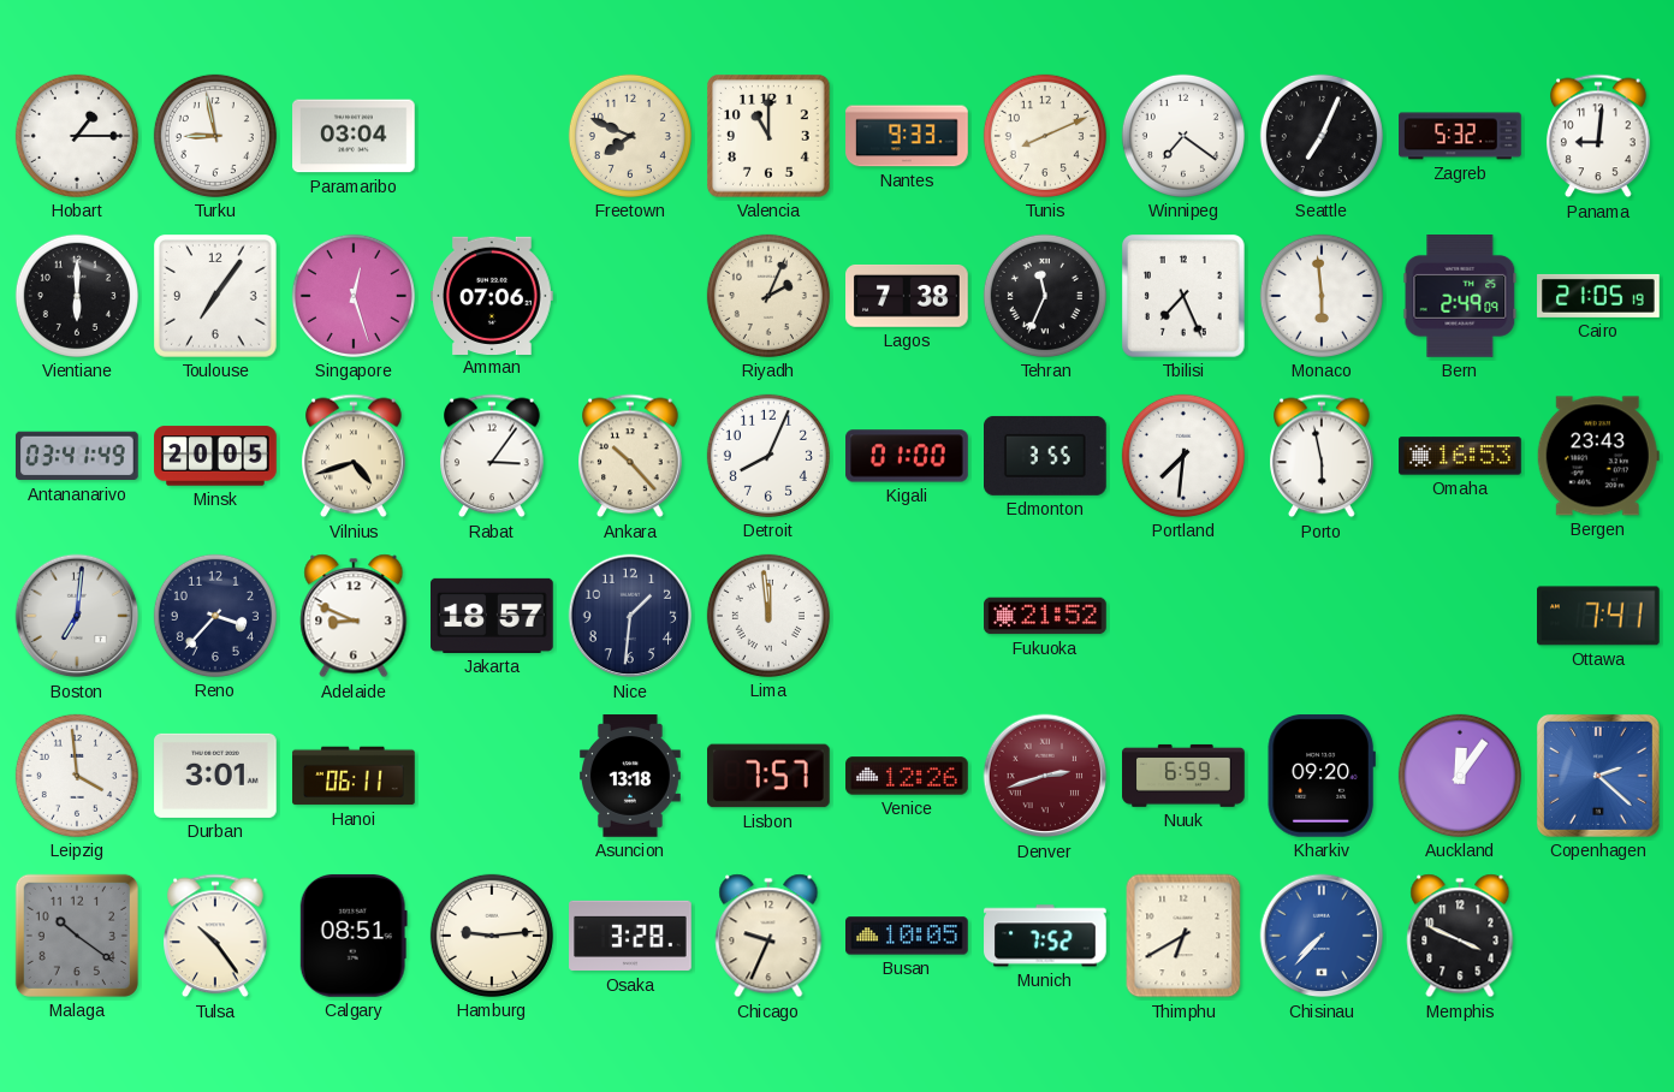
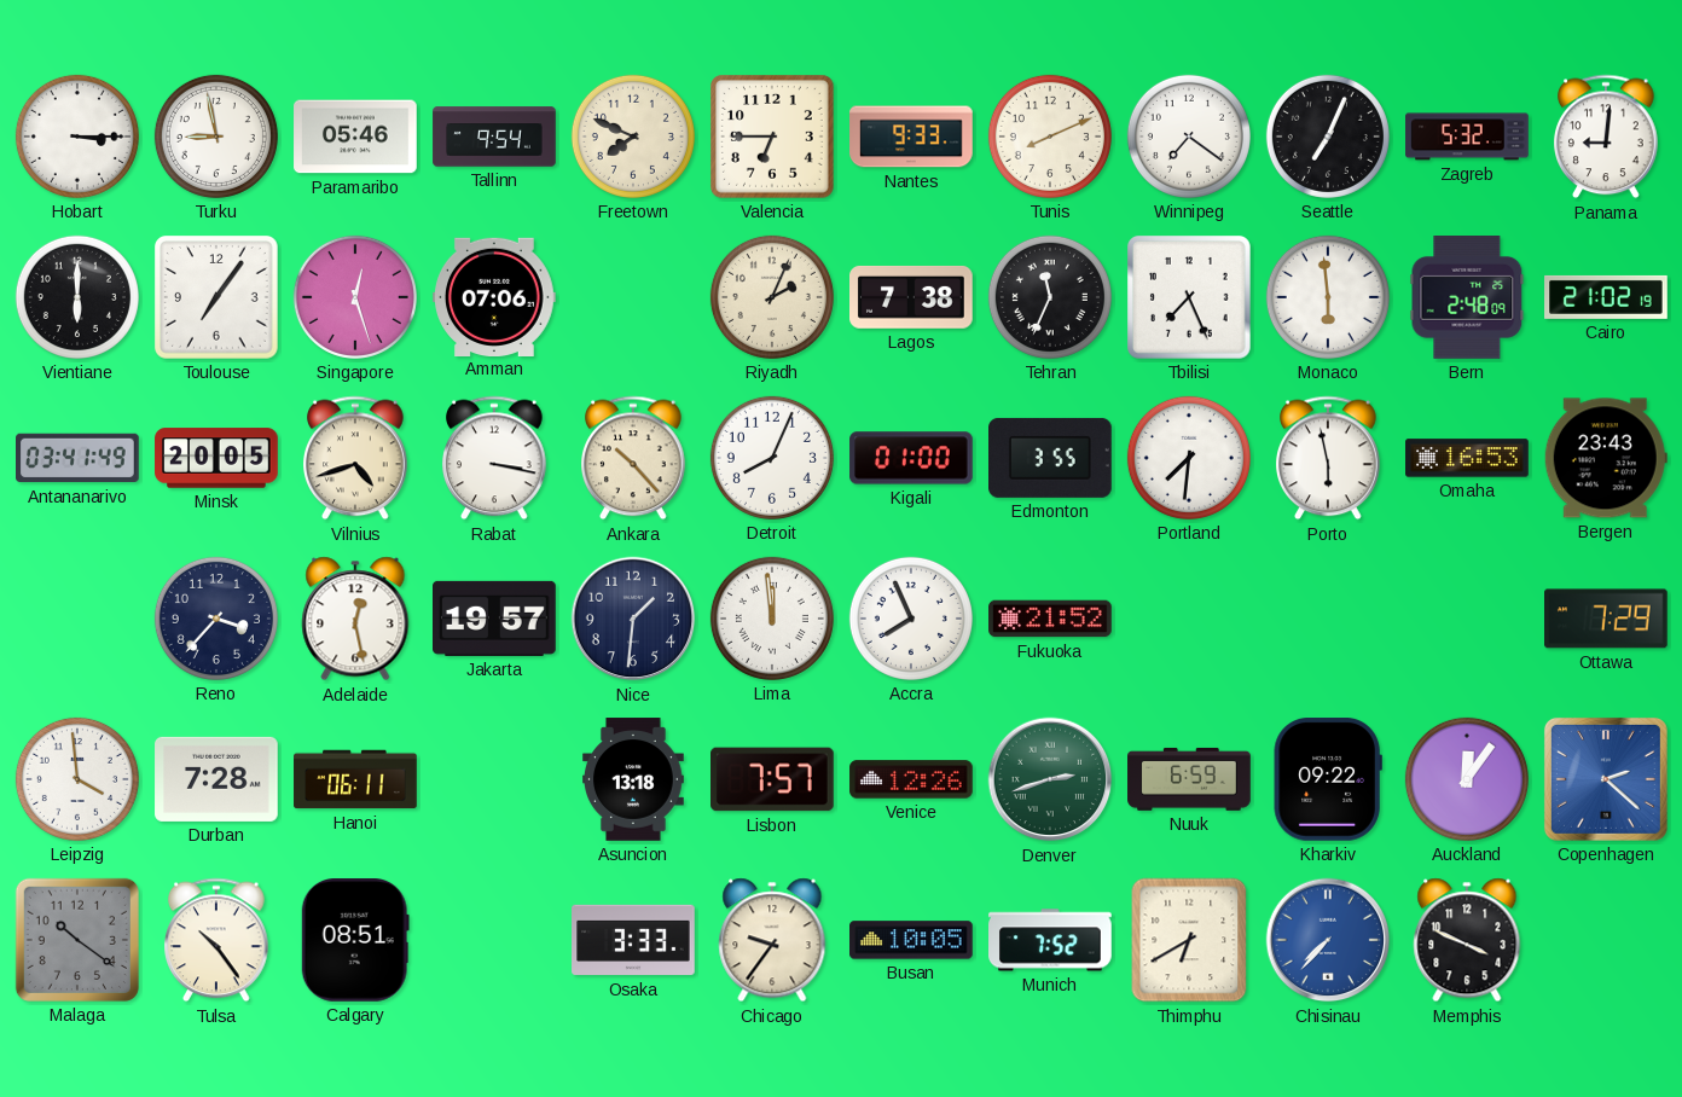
Hobart: 1:15 -> 3:15
Paramaribo: 03:04 -> 05:46
Tallinn: none -> 9:54
Valencia: 11:00 -> 6:45
Bern: 2:49 -> 2:48
Cairo: 21:05 -> 21:02
Rabat: 3:06 -> 3:17
Boston: 7:01 -> none
Adelaide: 8:49 -> 12:28
Jakarta: 18:57 -> 19:57
Accra: none -> 7:56
Ottawa: 7:41 -> 7:29
Durban: 3:01 -> 7:28
Denver dial: burgundy -> green
Kharkiv: 09:20 -> 09:22
Hamburg: 9:14 -> none
Osaka: 3:28 -> 3:33
Chicago: 9:34 -> 9:36
